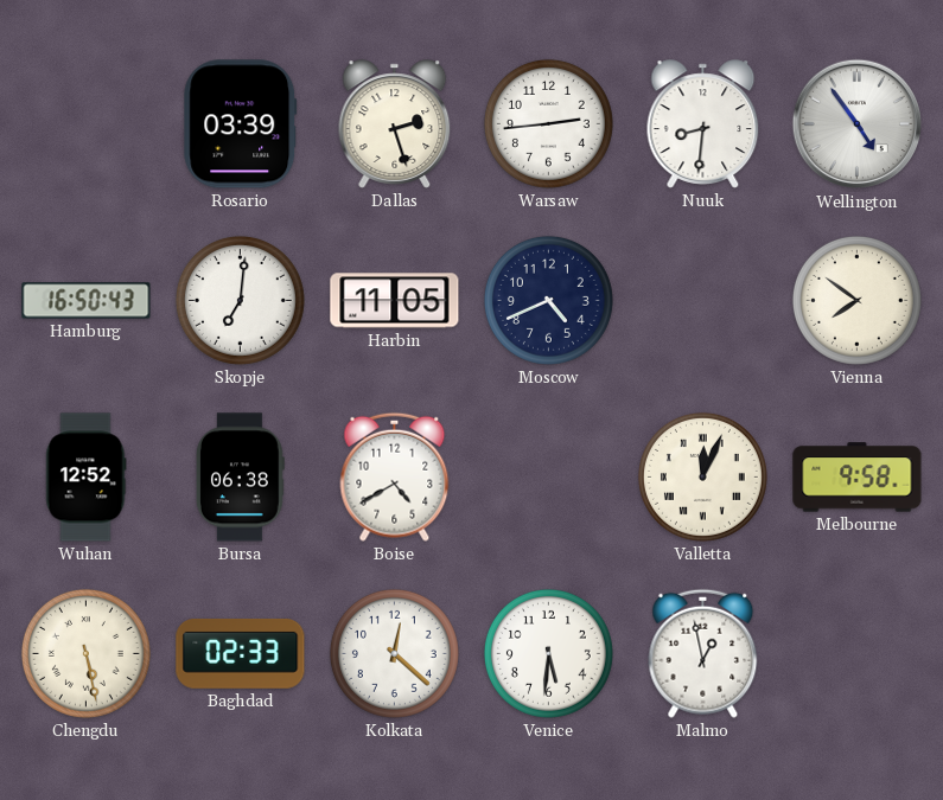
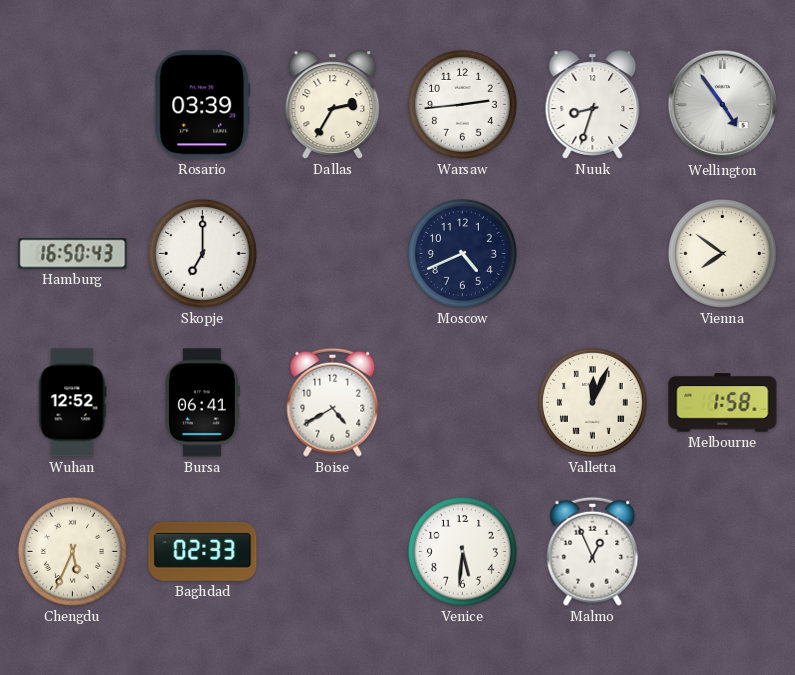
Dallas: 2:27 -> 2:35
Nuuk: 8:31 -> 8:33
Skopje: 7:01 -> 7:00
Harbin: 11:05 -> none
Bursa: 06:38 -> 06:41
Melbourne: 9:58 -> 1:58
Chengdu: 5:28 -> 5:34
Kolkata: 12:22 -> none
Malmo: 12:58 -> 12:56
